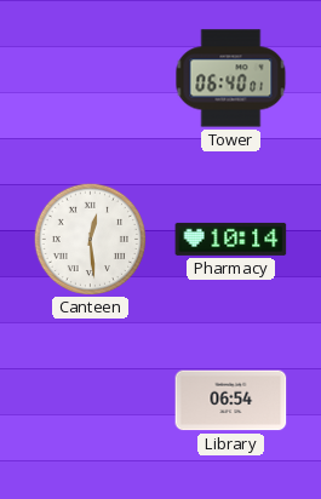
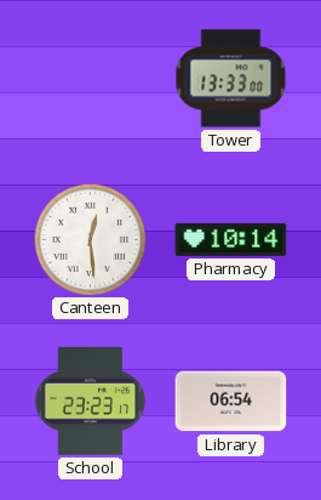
Tower: 06:40 -> 13:33
School: none -> 23:23
